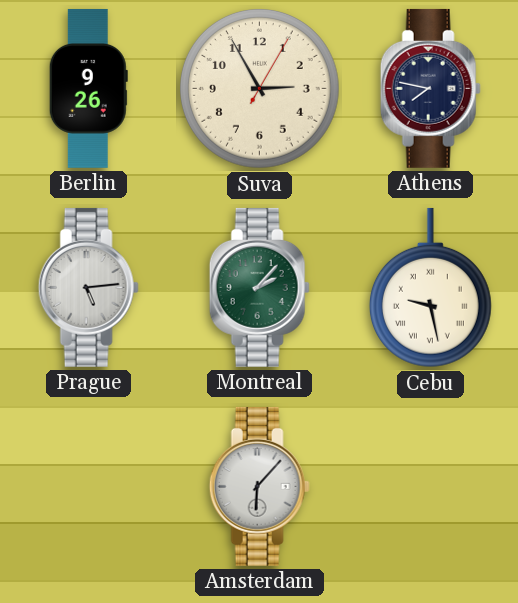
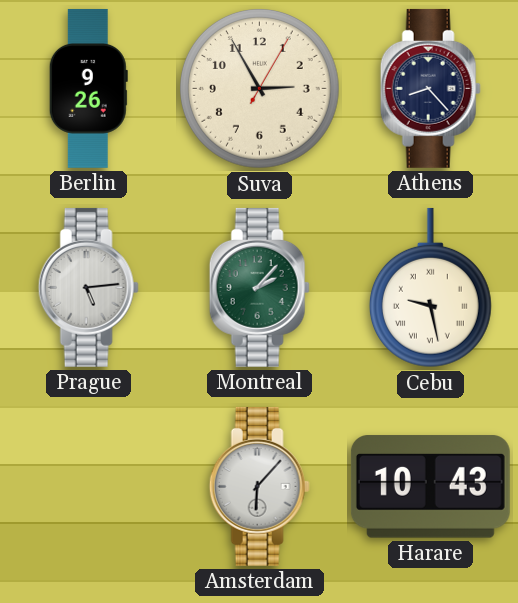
Athens: 7:47 -> 8:23
Harare: none -> 10:43
